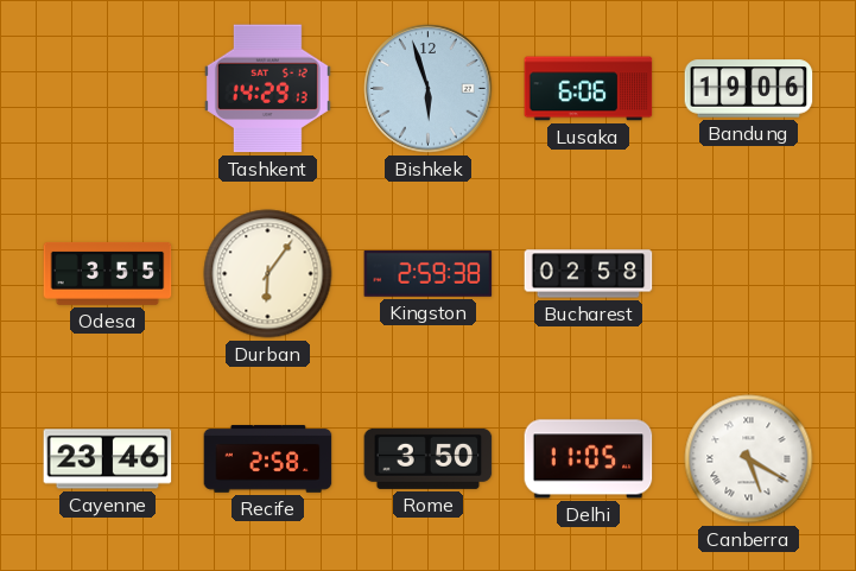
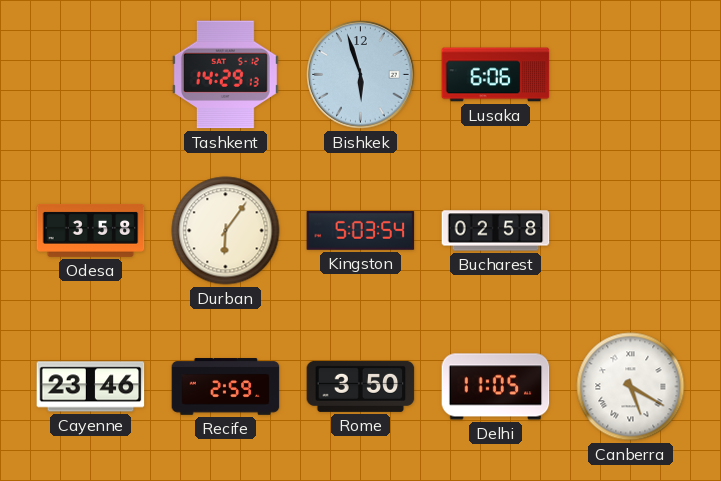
Bandung: 19:06 -> none
Odesa: 3:55 -> 3:58
Kingston: 2:59 -> 5:03
Recife: 2:58 -> 2:59
